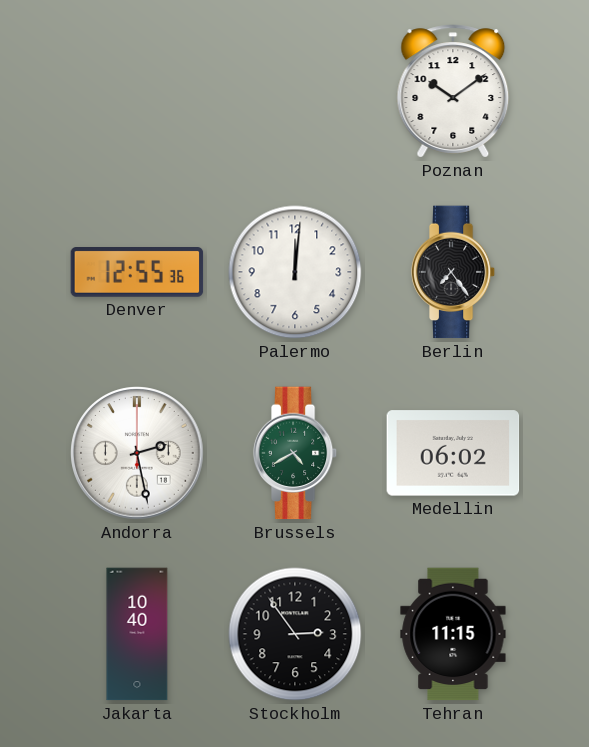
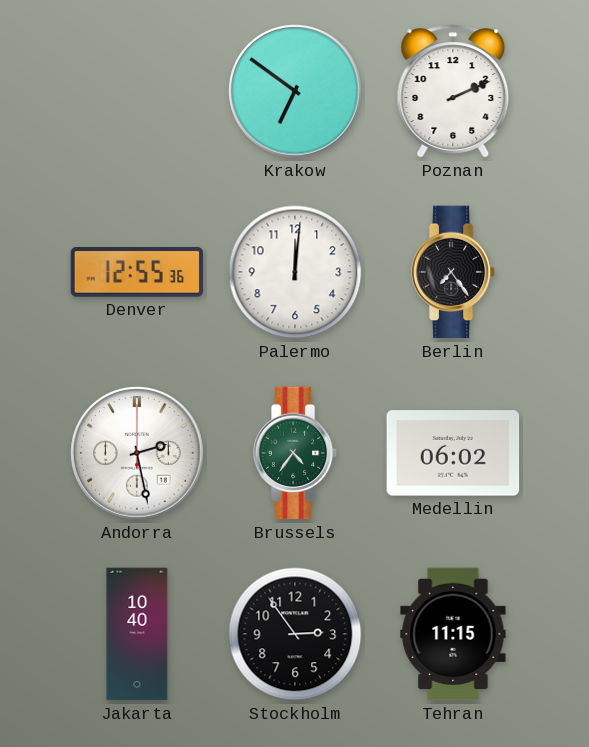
Krakow: none -> 6:51
Poznan: 10:09 -> 2:11
Brussels: 4:40 -> 4:36
